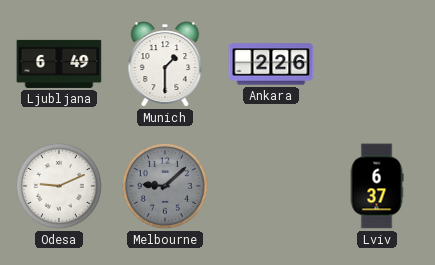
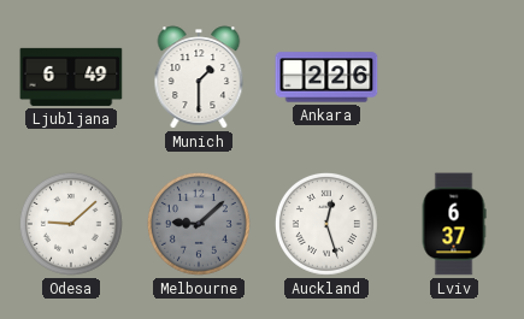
Odesa: 9:11 -> 9:08
Auckland: none -> 12:27
